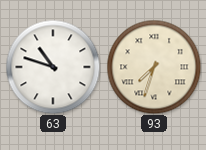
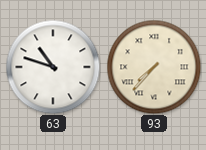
93: 7:33 -> 7:37
